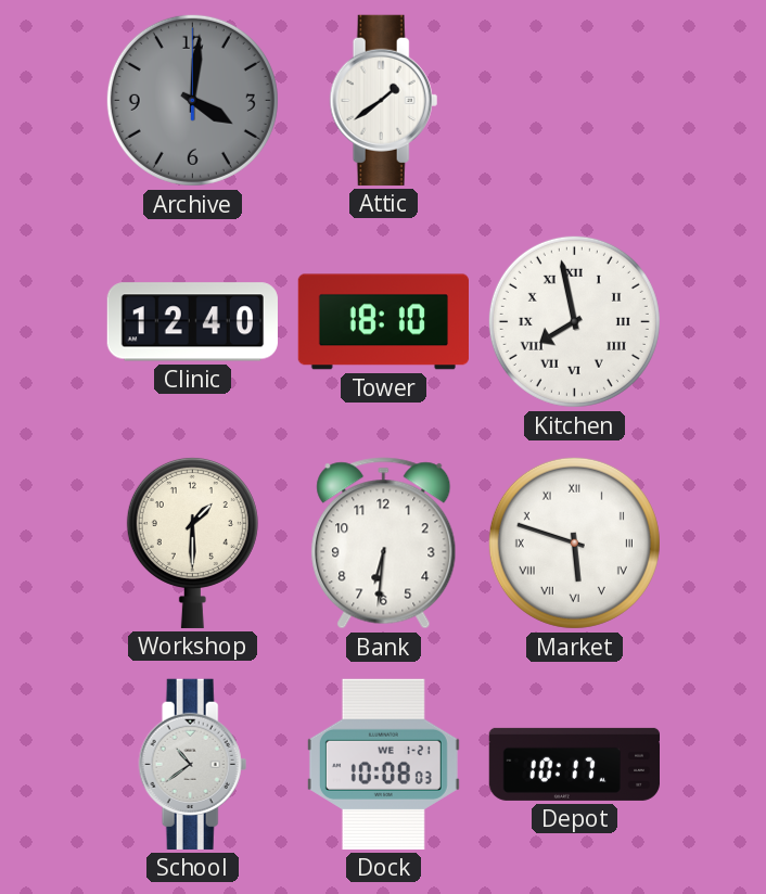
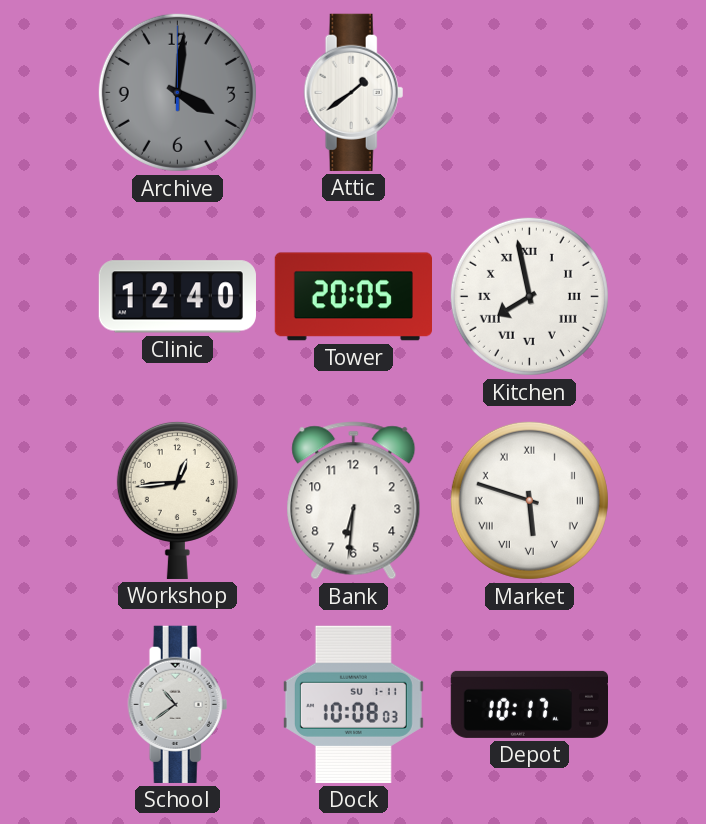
Tower: 18:10 -> 20:05
Workshop: 1:30 -> 12:44
Dock date: WE 1-21 -> SU 1-11
